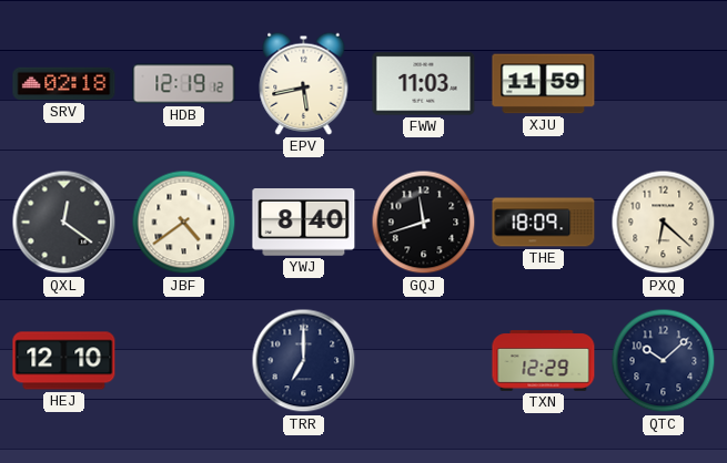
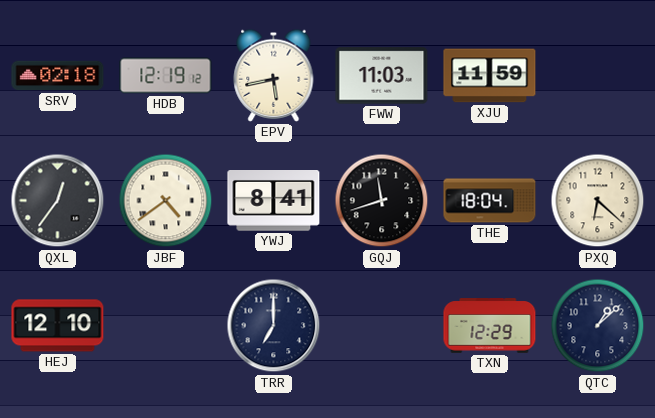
QXL: 12:21 -> 12:36
YWJ: 8:40 -> 8:41
THE: 18:09 -> 18:04
QTC: 10:08 -> 1:08
